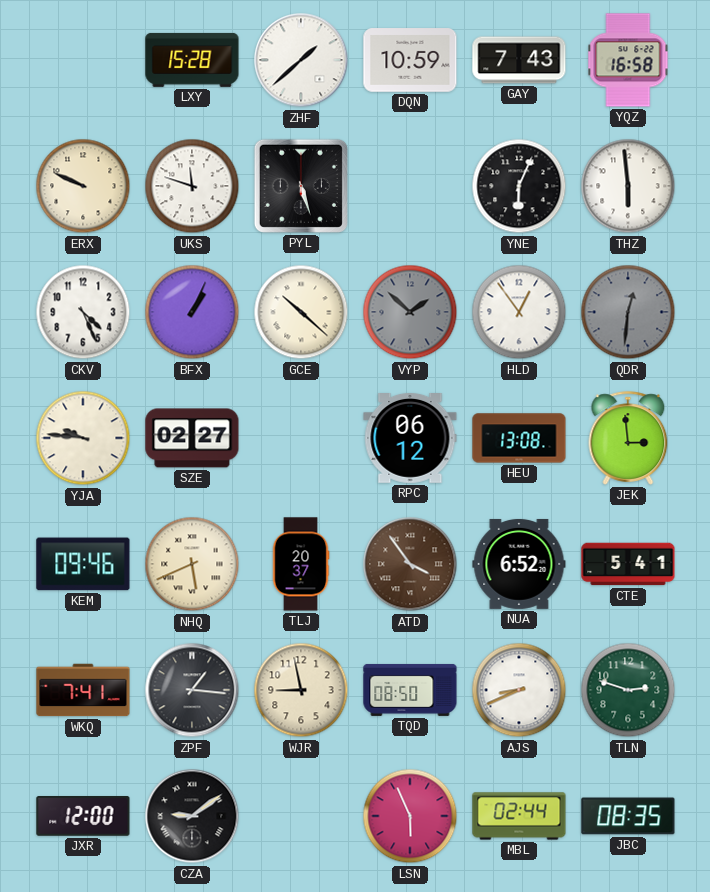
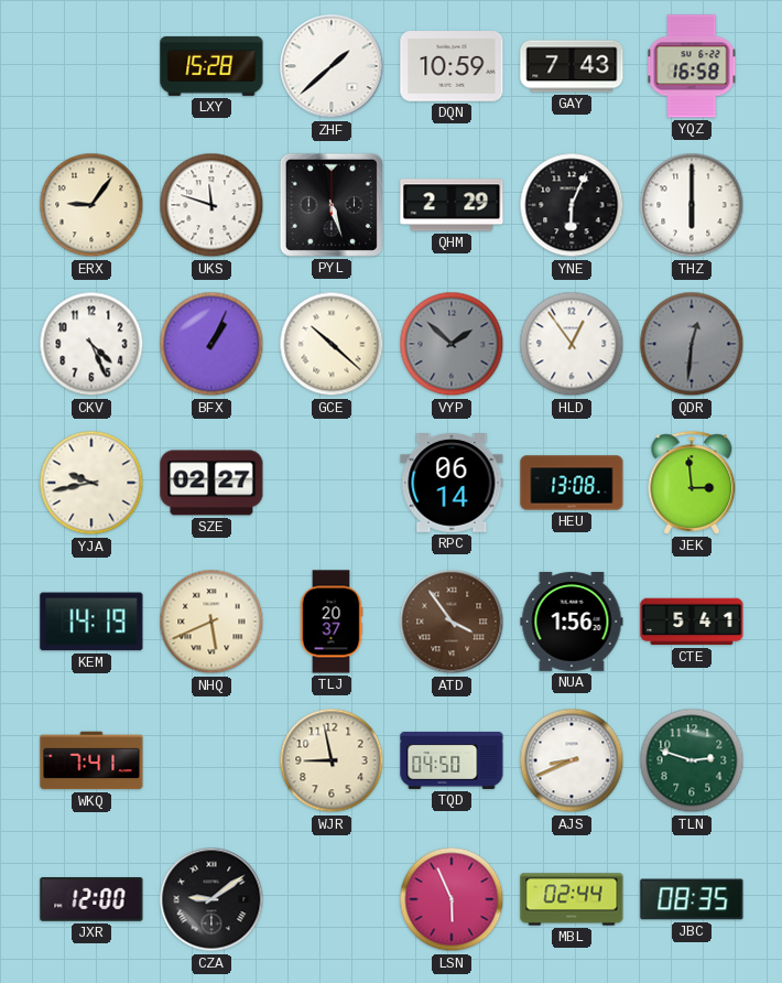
ERX: 9:49 -> 9:06
QHM: none -> 2:29
THZ: 5:59 -> 6:00
YJA: 9:46 -> 9:43
RPC: 06:12 -> 06:14
KEM: 09:46 -> 14:19
NUA: 6:52 -> 1:56
ZPF: 1:16 -> none
TQD: 08:50 -> 04:50
